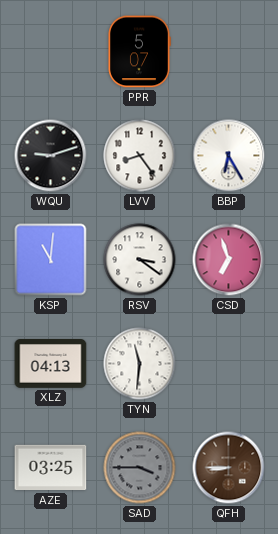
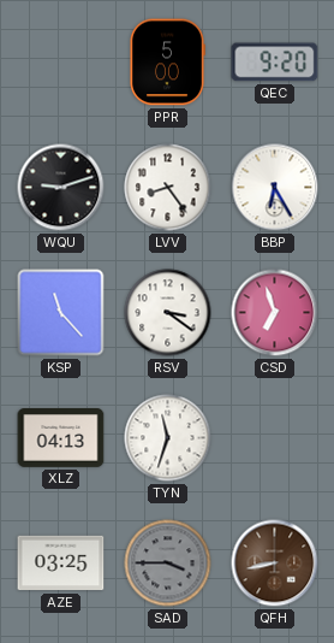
PPR: 5:07 -> 5:00
QEC: none -> 9:20
KSP: 11:01 -> 11:23
TYN: 11:31 -> 11:33
QFH: 8:45 -> 8:43
